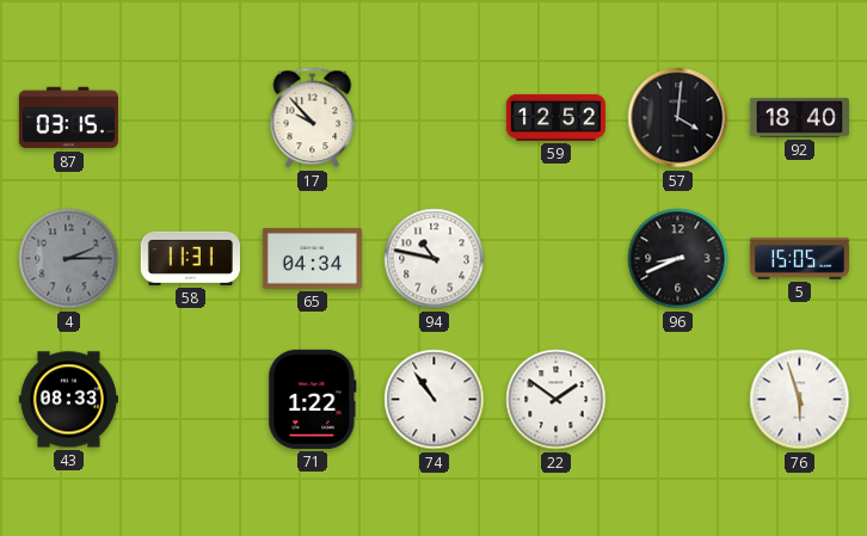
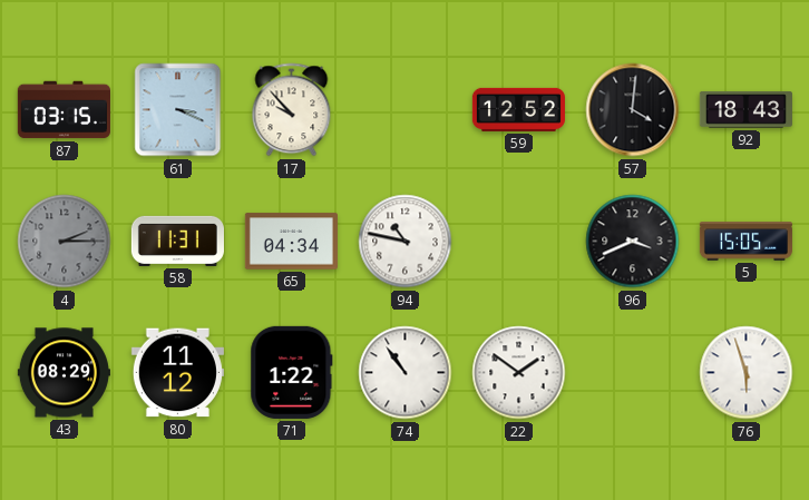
61: none -> 3:19
92: 18:40 -> 18:43
96: 8:41 -> 3:41
43: 08:33 -> 08:29
80: none -> 11:12
